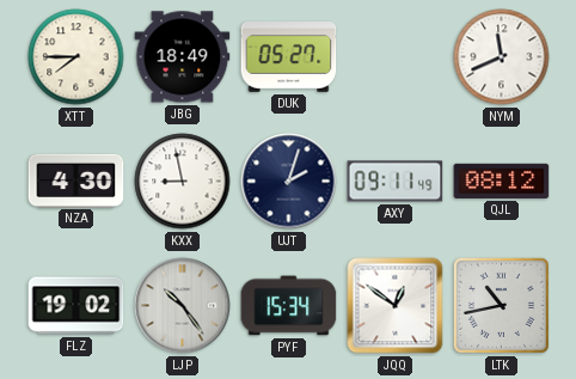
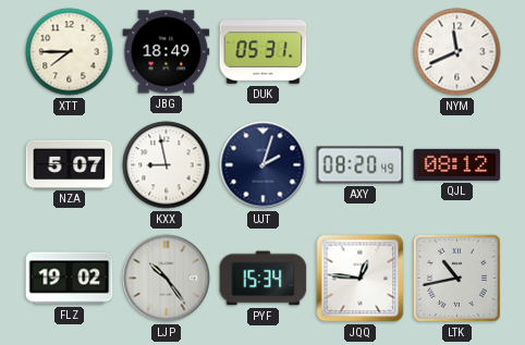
DUK: 05:27 -> 05:31
NZA: 4:30 -> 5:07
AXY: 09:11 -> 08:20
JQQ: 12:51 -> 12:46
